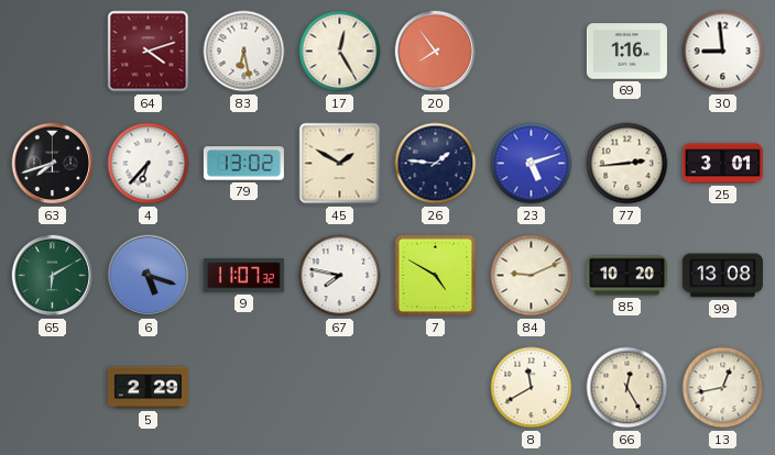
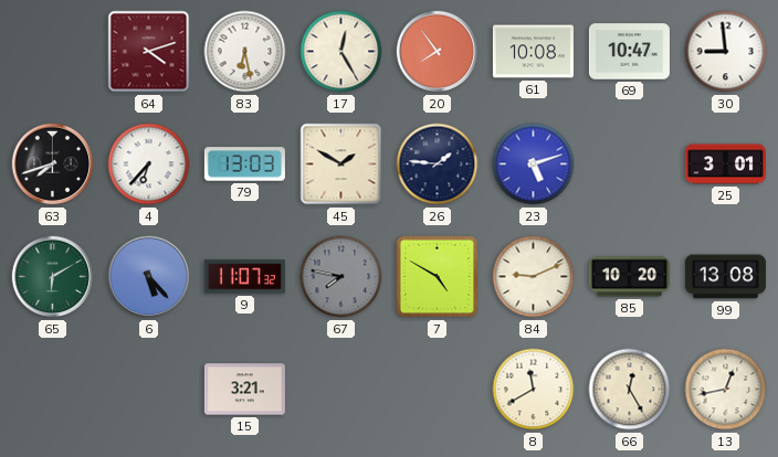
61: none -> 10:08
69: 1:16 -> 10:47
79: 13:02 -> 13:03
77: 2:44 -> none
6: 5:18 -> 5:23
67 dial: white -> grey
5: 2:29 -> none
15: none -> 3:21
